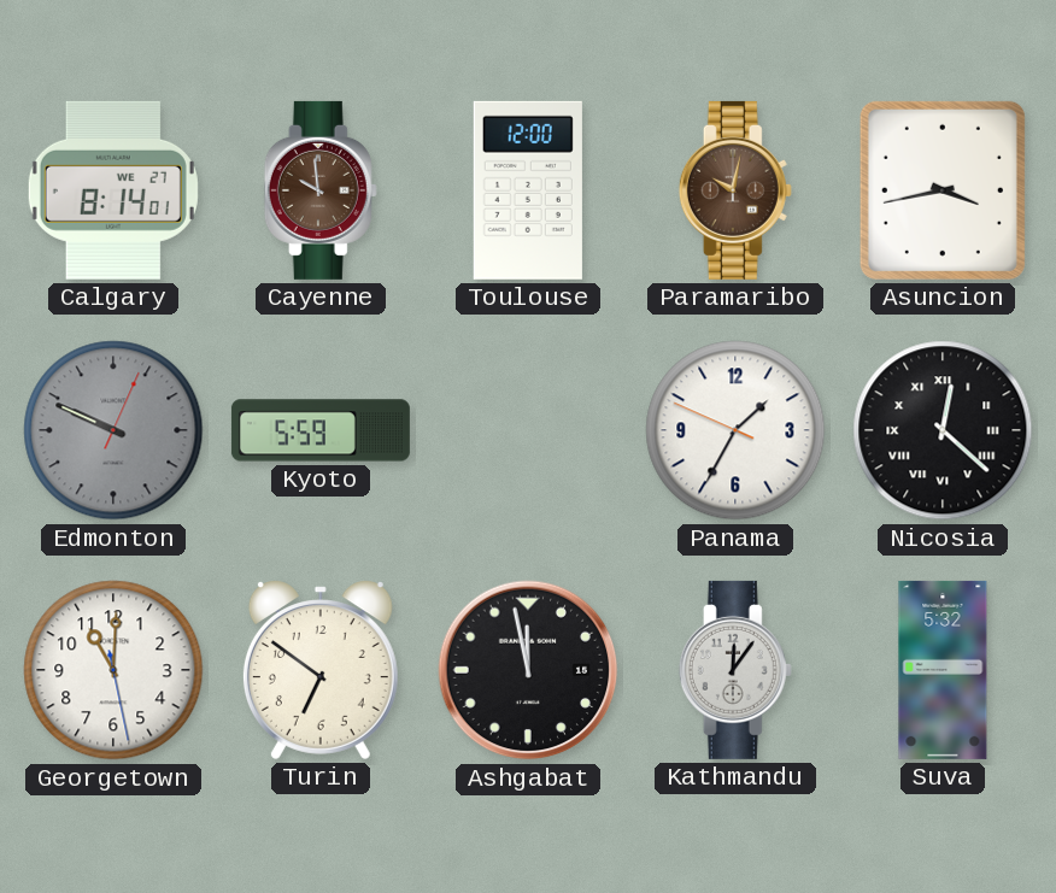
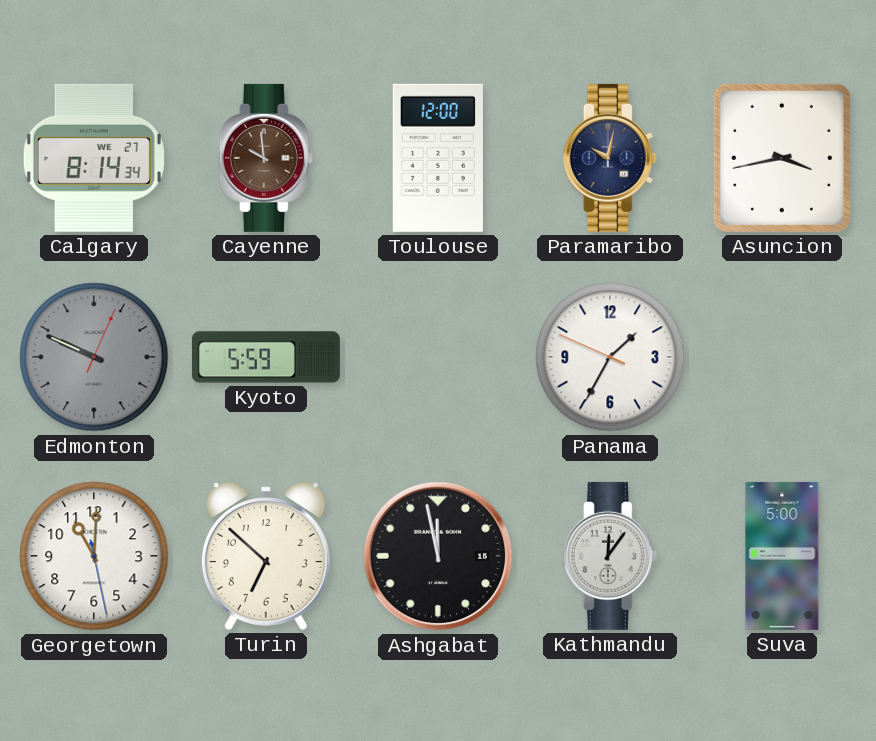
Calgary: 8:14:01 -> 8:14:34
Paramaribo dial: brown -> navy
Nicosia: 12:22 -> none
Turin: 6:51 -> 6:52
Suva: 5:32 -> 5:00
